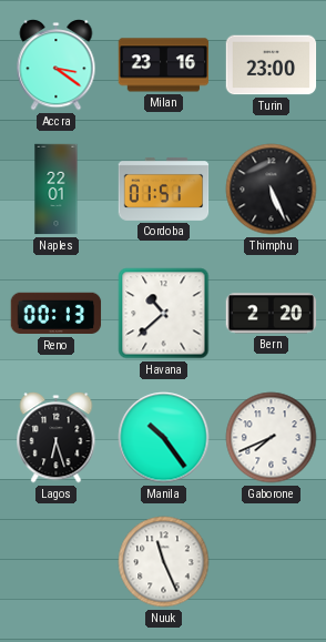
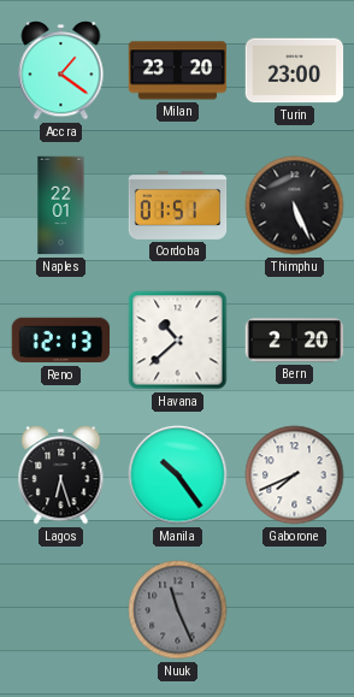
Accra: 3:21 -> 1:21
Milan: 23:16 -> 23:20
Reno: 00:13 -> 12:13
Nuuk dial: white -> grey
